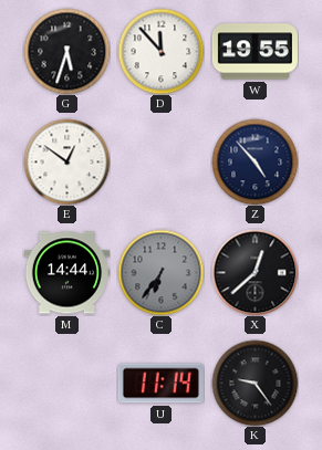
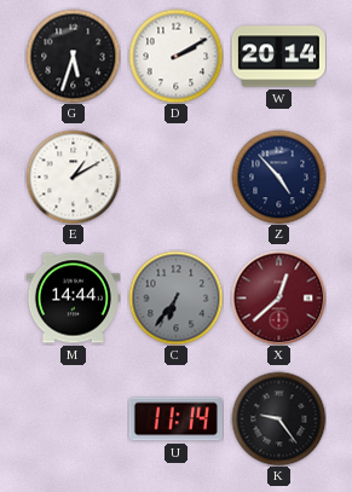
D: 11:53 -> 2:10
W: 19:55 -> 20:14
E: 12:51 -> 1:10
X dial: black -> burgundy
